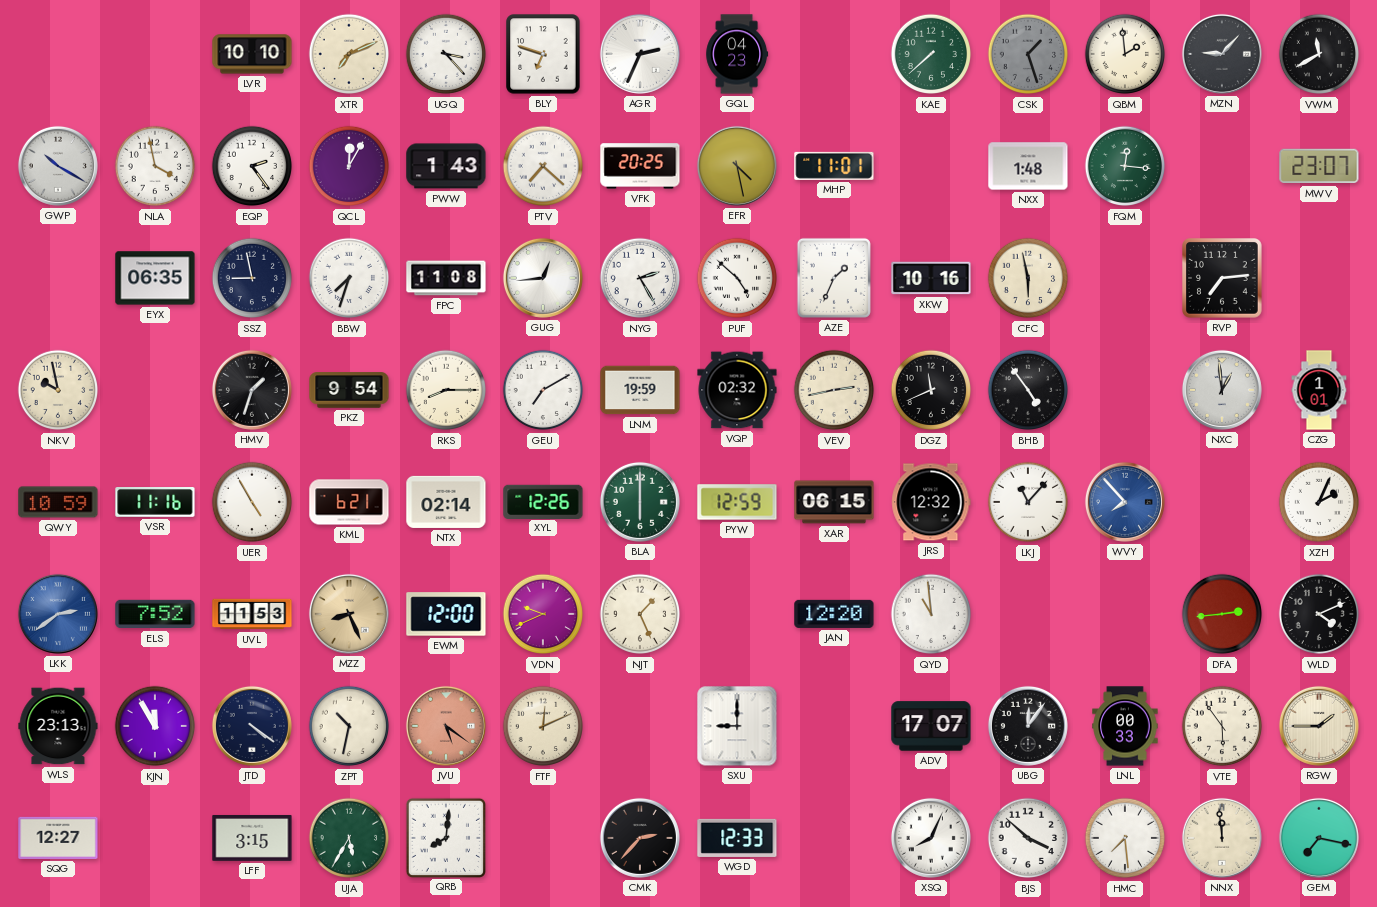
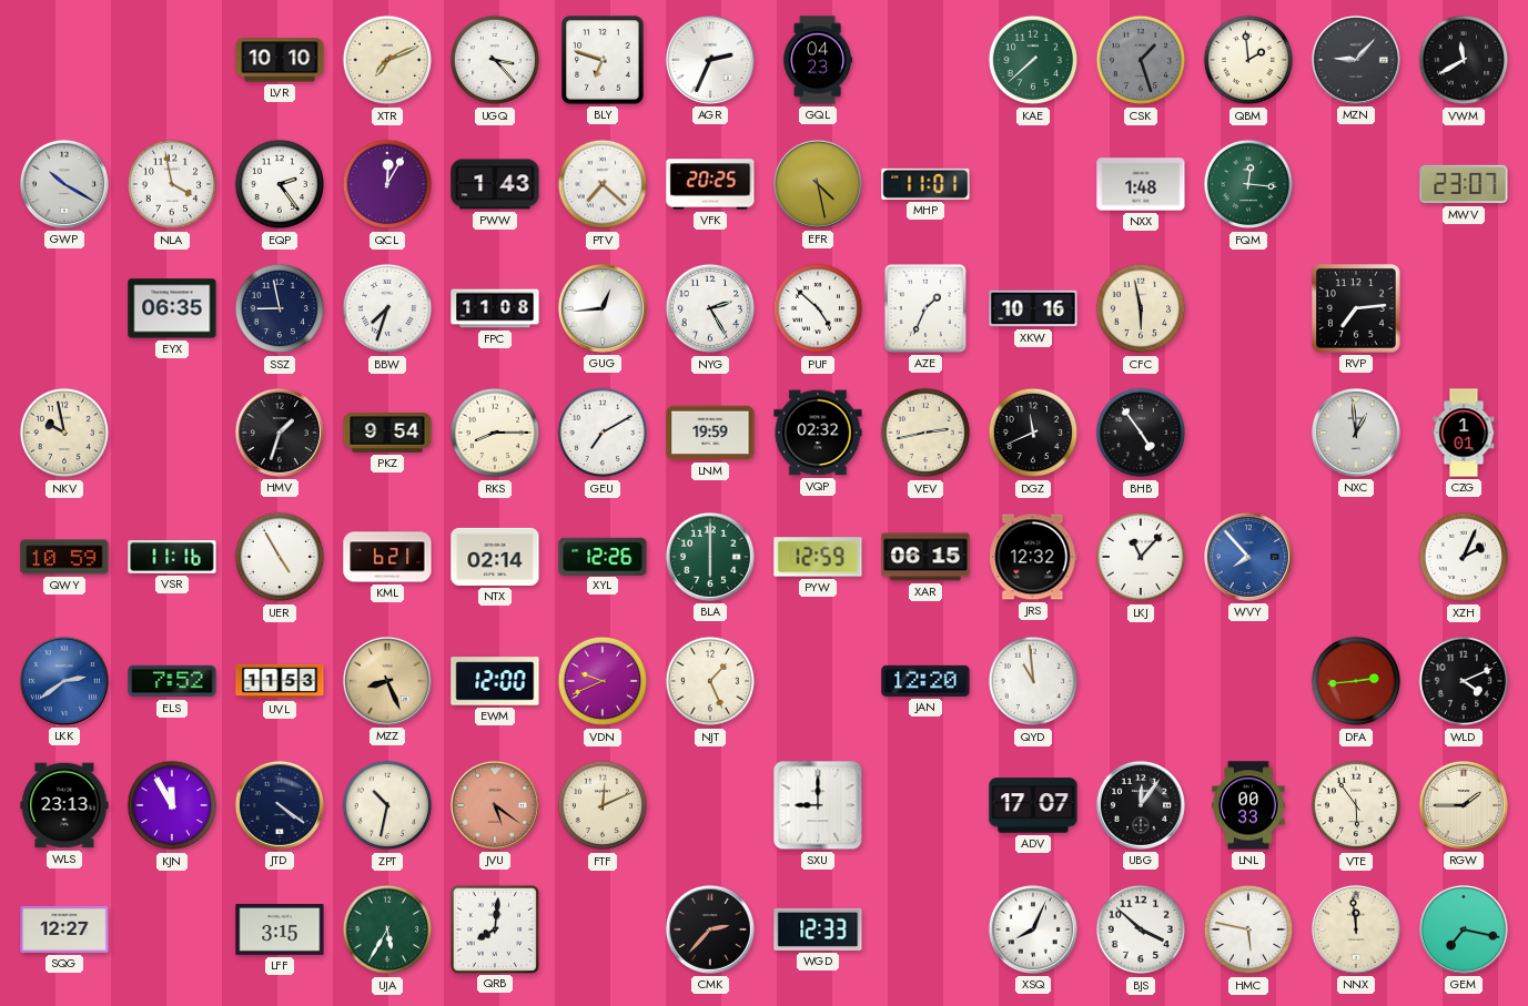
HMC: 7:29 -> 5:47
